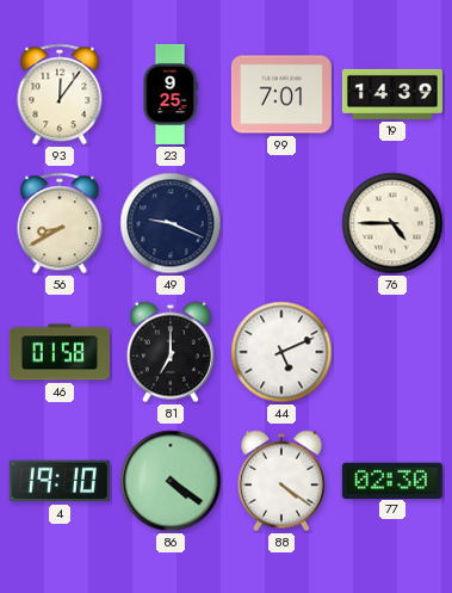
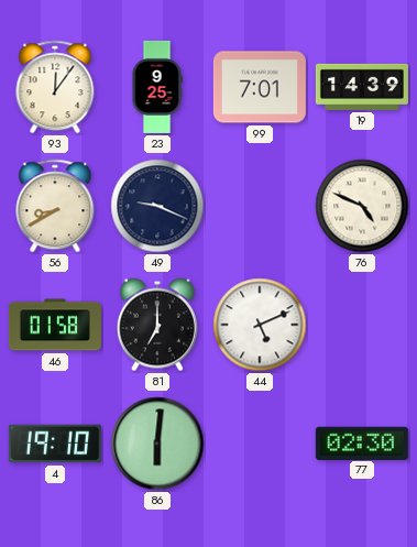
76: 4:45 -> 4:49
86: 4:21 -> 6:01
88: 4:21 -> none
